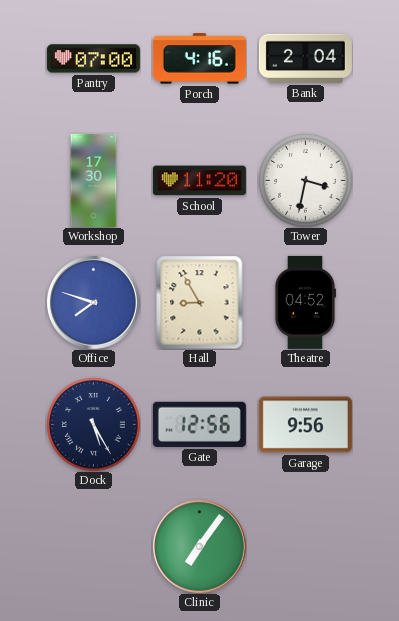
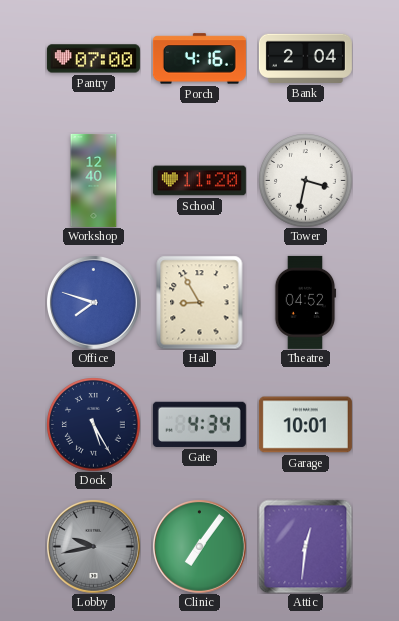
Workshop: 17:30 -> 12:40
Gate: 12:56 -> 4:34
Garage: 9:56 -> 10:01
Lobby: none -> 9:43
Attic: none -> 12:31
